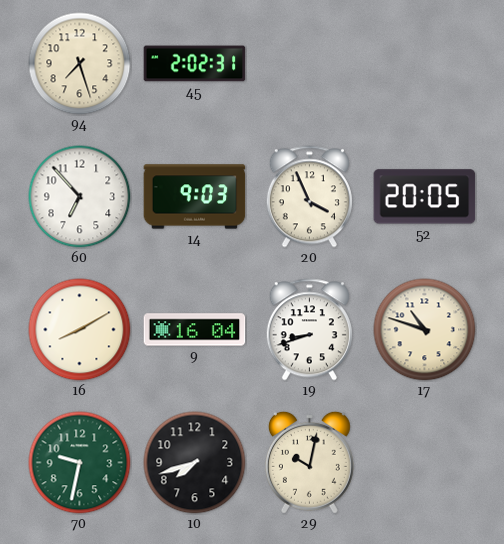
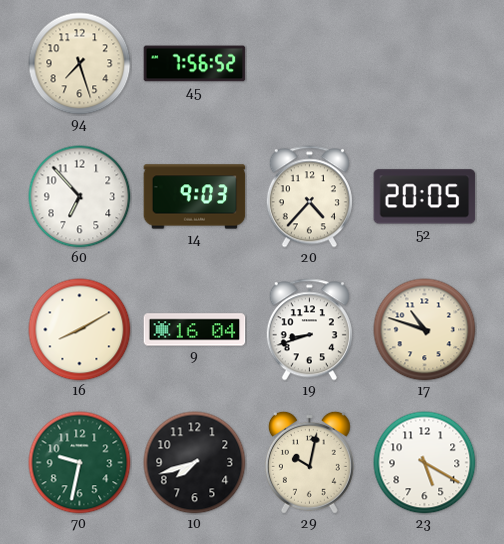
45: 2:02 -> 7:56
20: 3:56 -> 4:37
23: none -> 5:20
